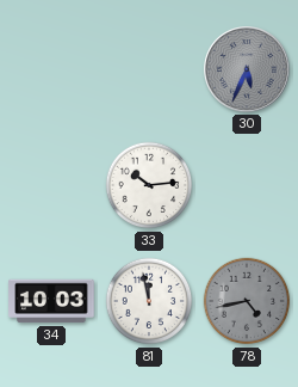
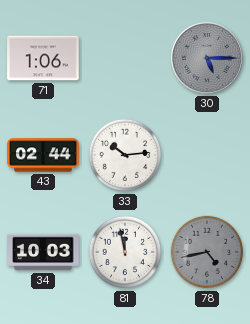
71: none -> 1:06
30: 5:34 -> 5:15
43: none -> 02:44
